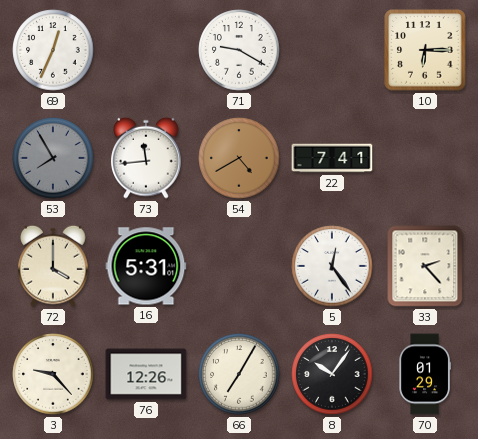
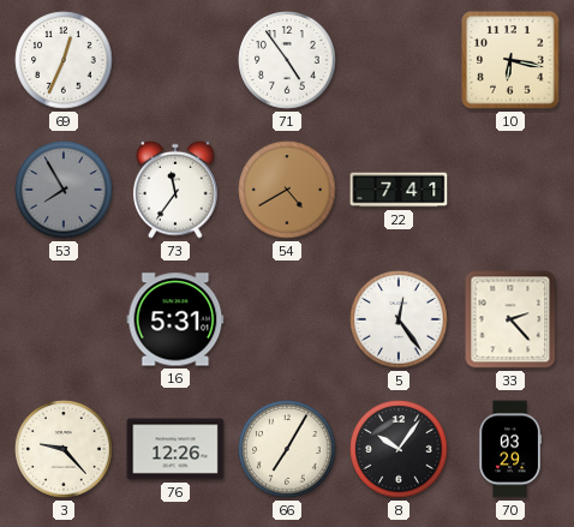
71: 9:20 -> 4:54
10: 6:15 -> 6:17
73: 11:44 -> 11:36
72: 4:00 -> none
70: 01:29 -> 03:29
